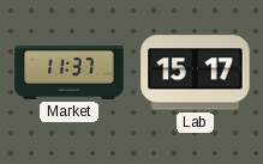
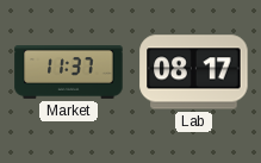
Lab: 15:17 -> 08:17
